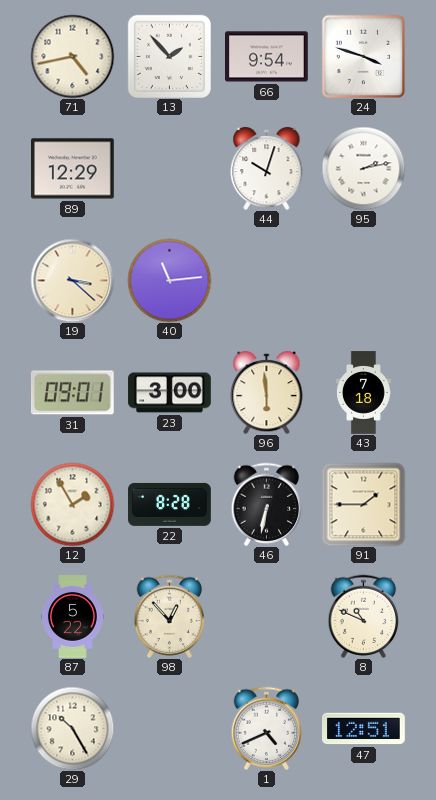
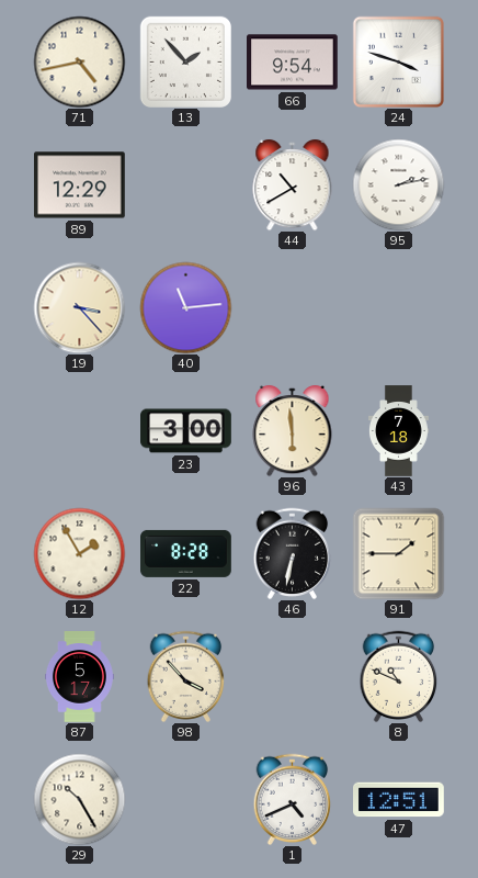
44: 10:03 -> 10:40
19: 3:22 -> 3:23
31: 09:01 -> none
87: 5:22 -> 5:17
98: 12:53 -> 3:53
